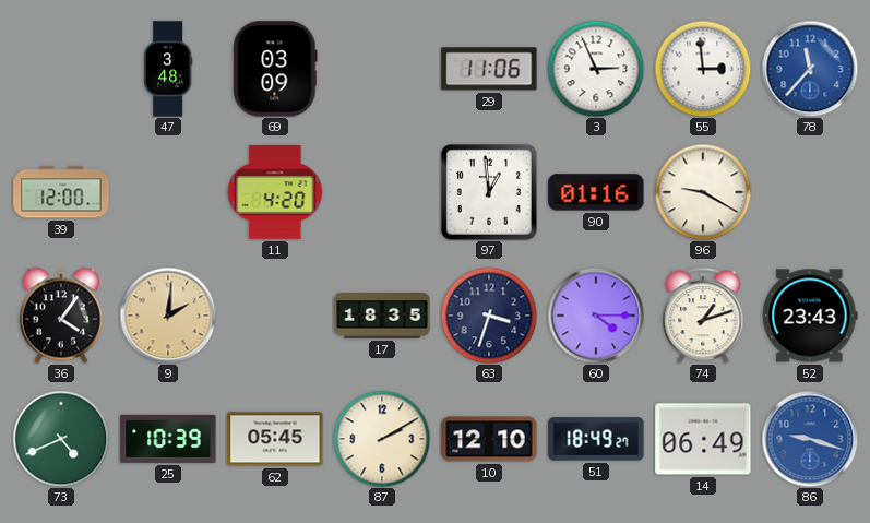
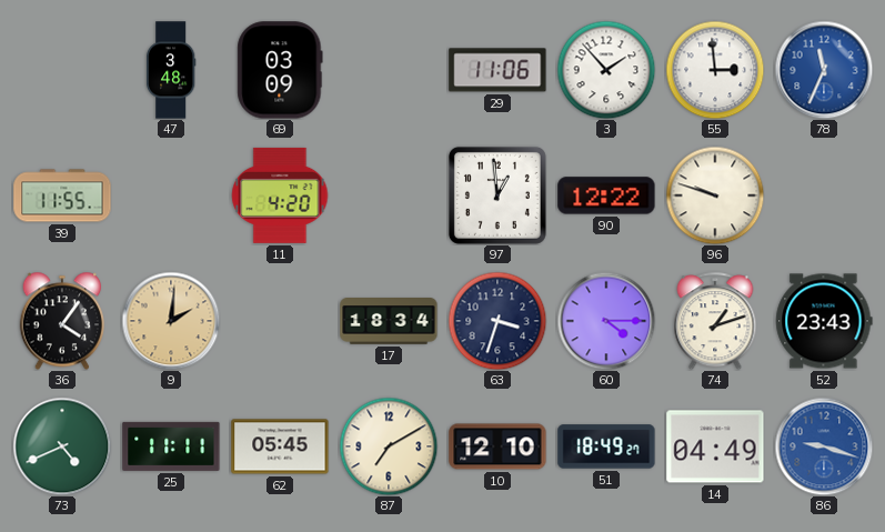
3: 2:56 -> 1:53
78: 11:37 -> 11:34
39: 12:00 -> 11:55
90: 01:16 -> 12:22
96: 9:20 -> 9:48
17: 18:35 -> 18:34
25: 10:39 -> 11:11
87: 2:10 -> 7:10
14: 06:49 -> 04:49
